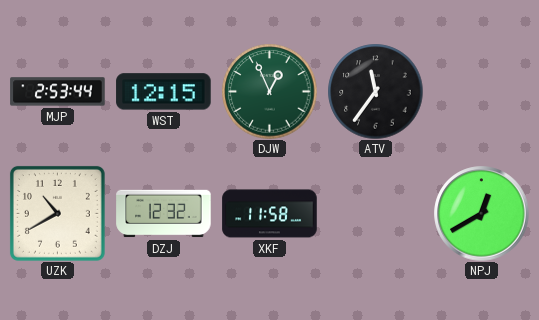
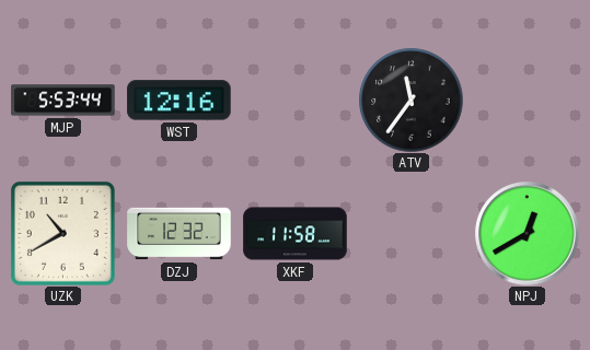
MJP: 2:53 -> 5:53
WST: 12:15 -> 12:16
DJW: 12:56 -> none
